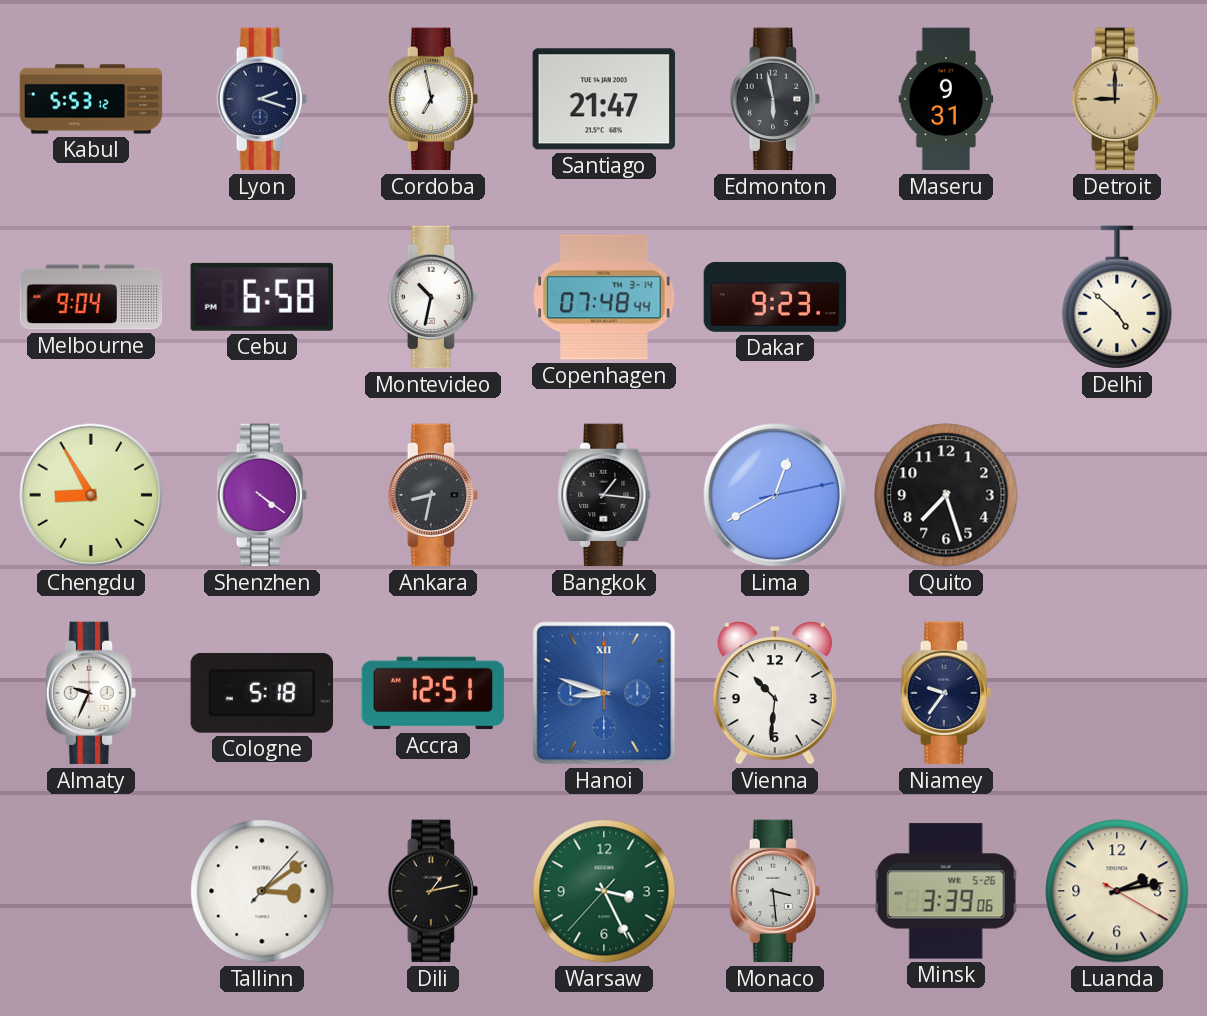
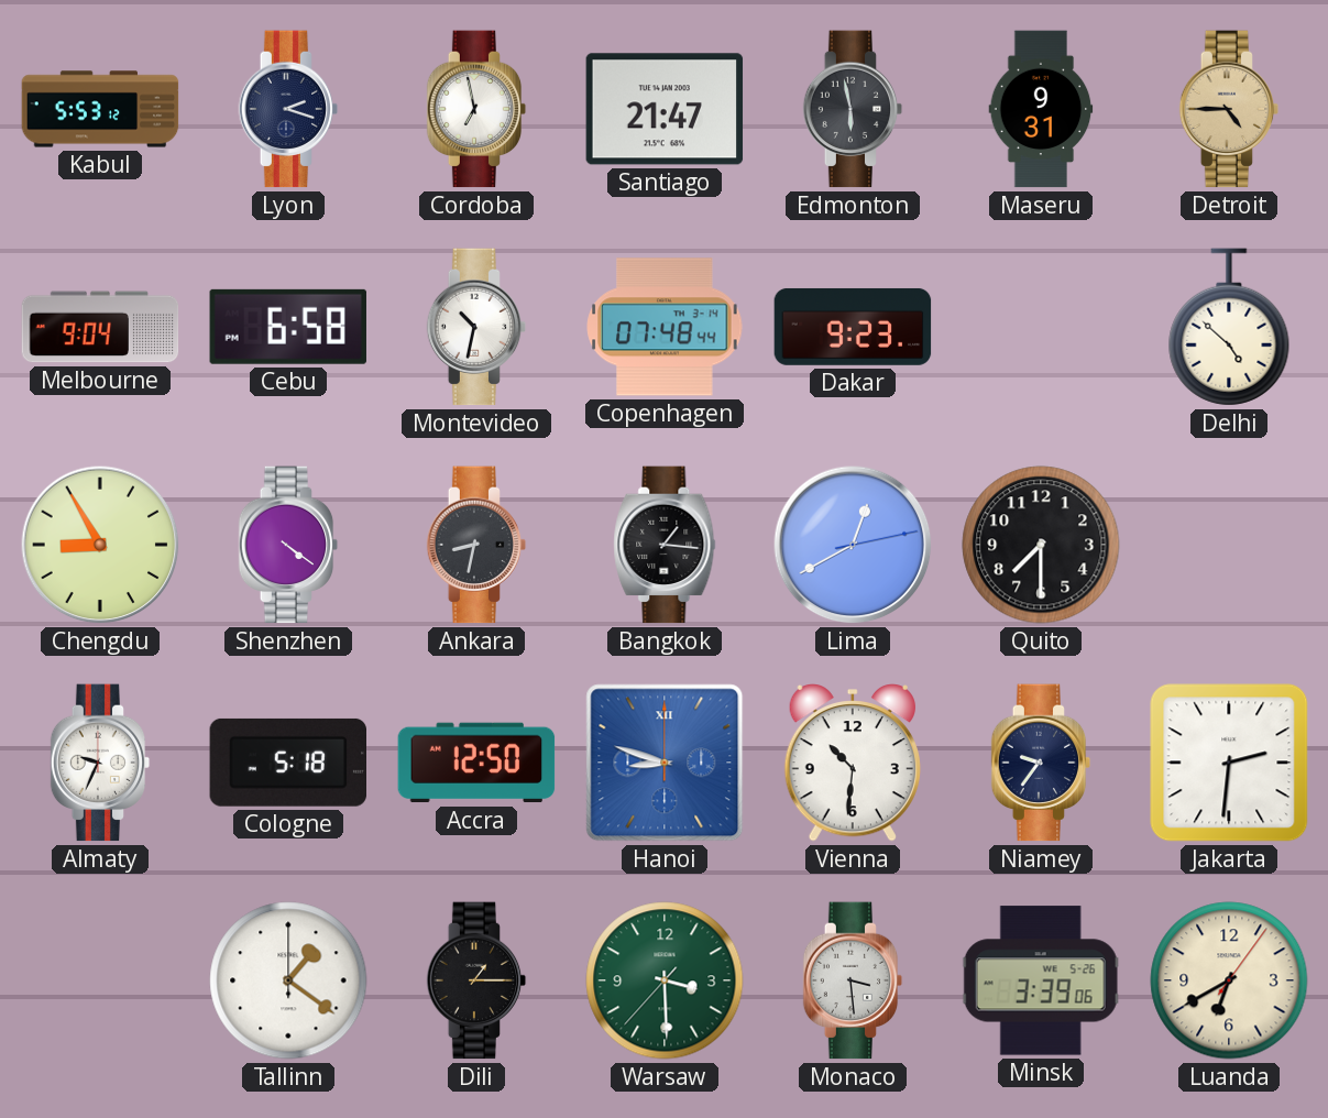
Detroit: 9:00 -> 4:45
Quito: 7:27 -> 7:30
Accra: 12:51 -> 12:50
Jakarta: none -> 2:31
Tallinn: 3:09 -> 1:21
Dili: 1:13 -> 1:15
Warsaw: 3:25 -> 3:29
Luanda: 2:13 -> 6:40
